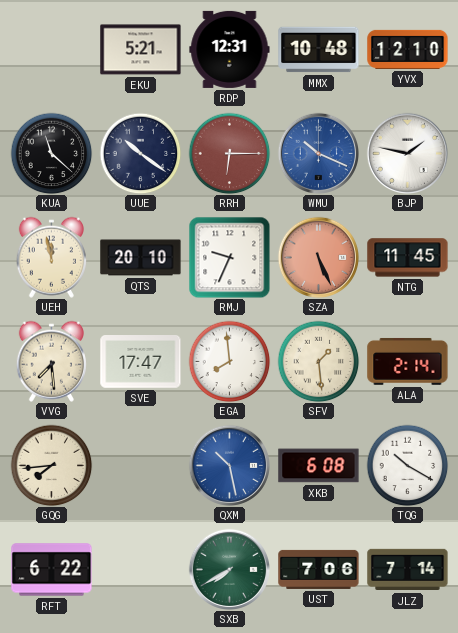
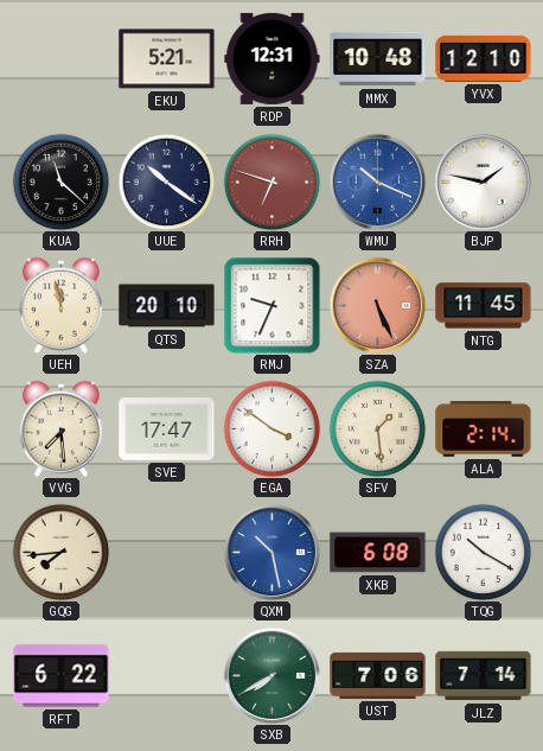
RRH: 6:15 -> 6:48
EGA: 7:59 -> 3:51
